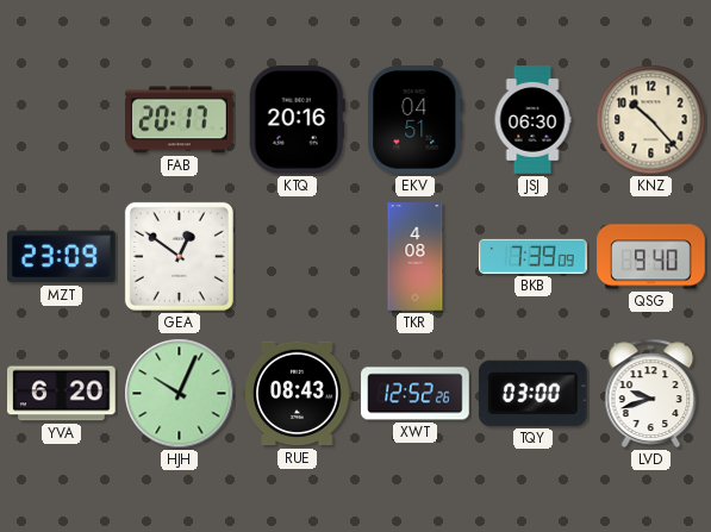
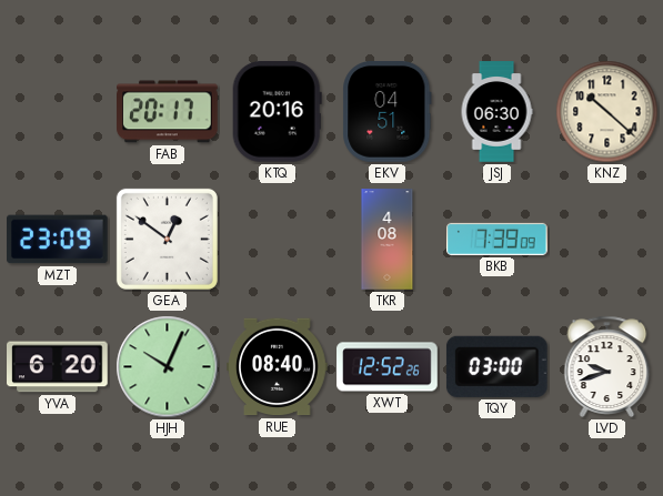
KNZ: 10:23 -> 10:22
QSG: 9:40 -> none
RUE: 08:43 -> 08:40
